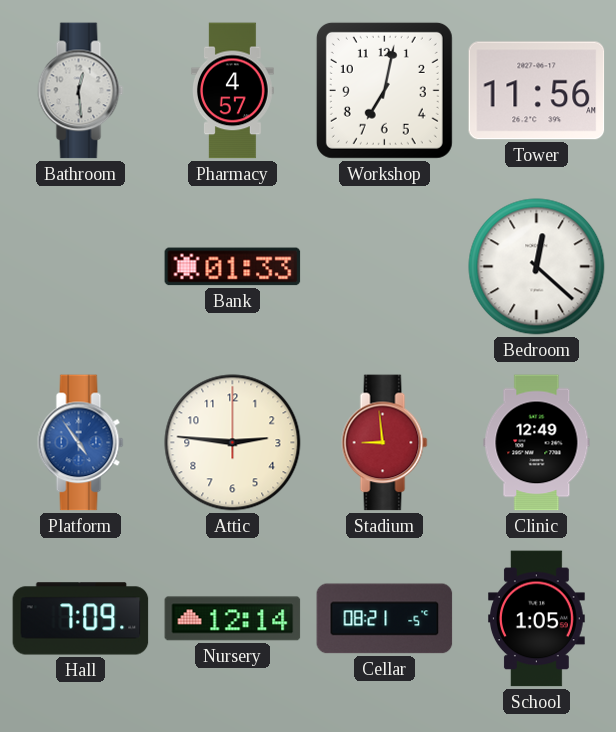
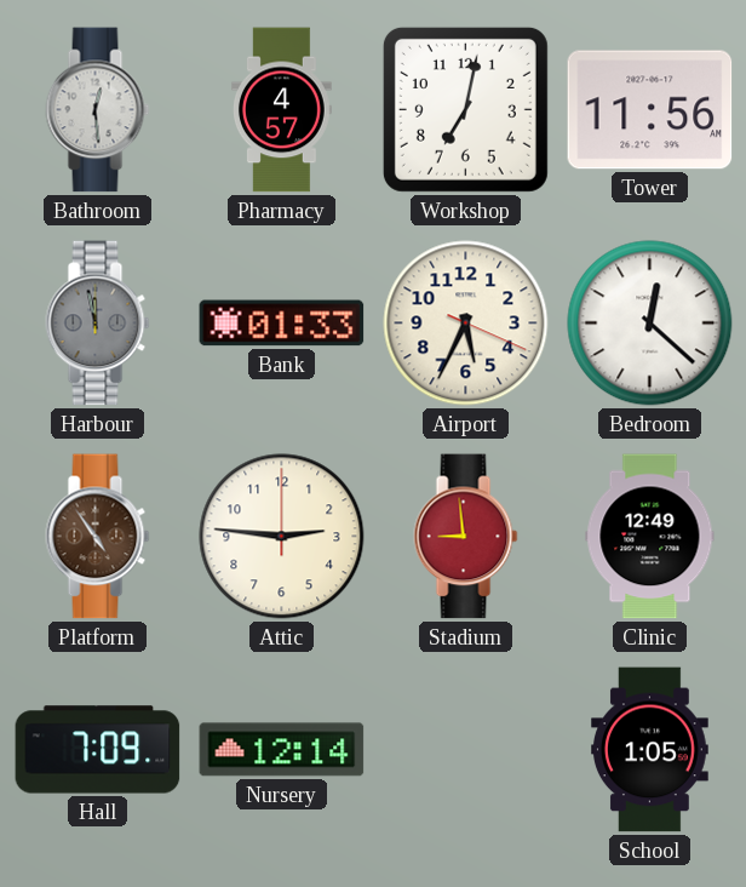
Harbour: none -> 11:58
Airport: none -> 5:34
Platform dial: blue -> brown
Cellar: 08:21 -> none
